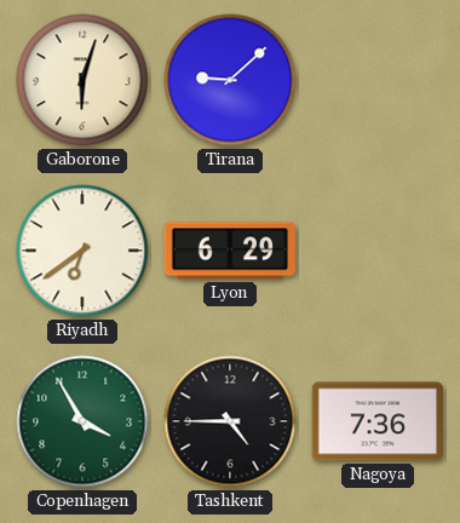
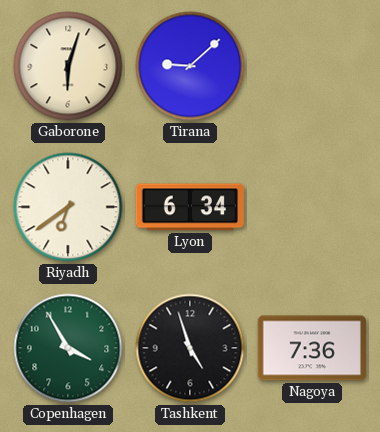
Lyon: 6:29 -> 6:34
Tashkent: 4:45 -> 4:57
